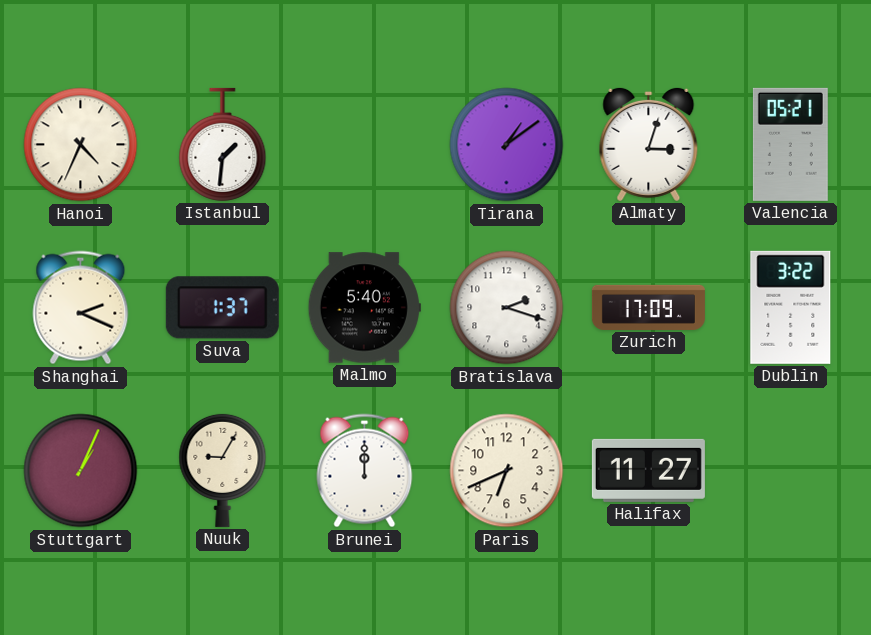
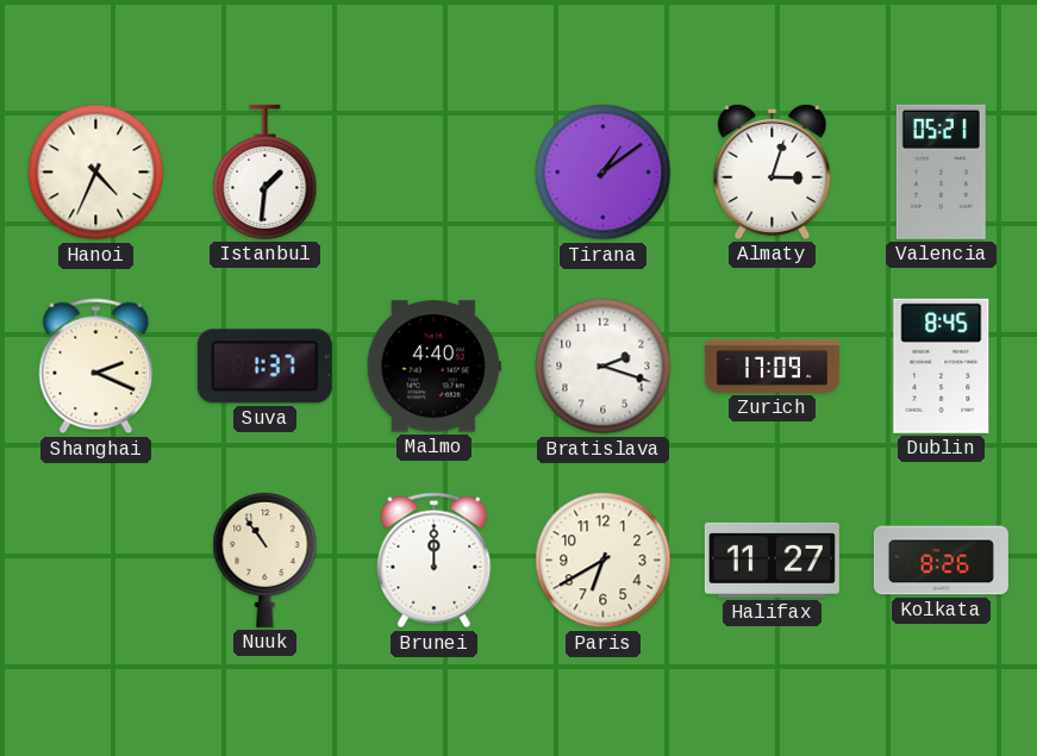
Malmo: 5:40 -> 4:40
Dublin: 3:22 -> 8:45
Stuttgart: 1:04 -> none
Nuuk: 9:05 -> 10:54
Paris: 6:41 -> 6:40
Kolkata: none -> 8:26
